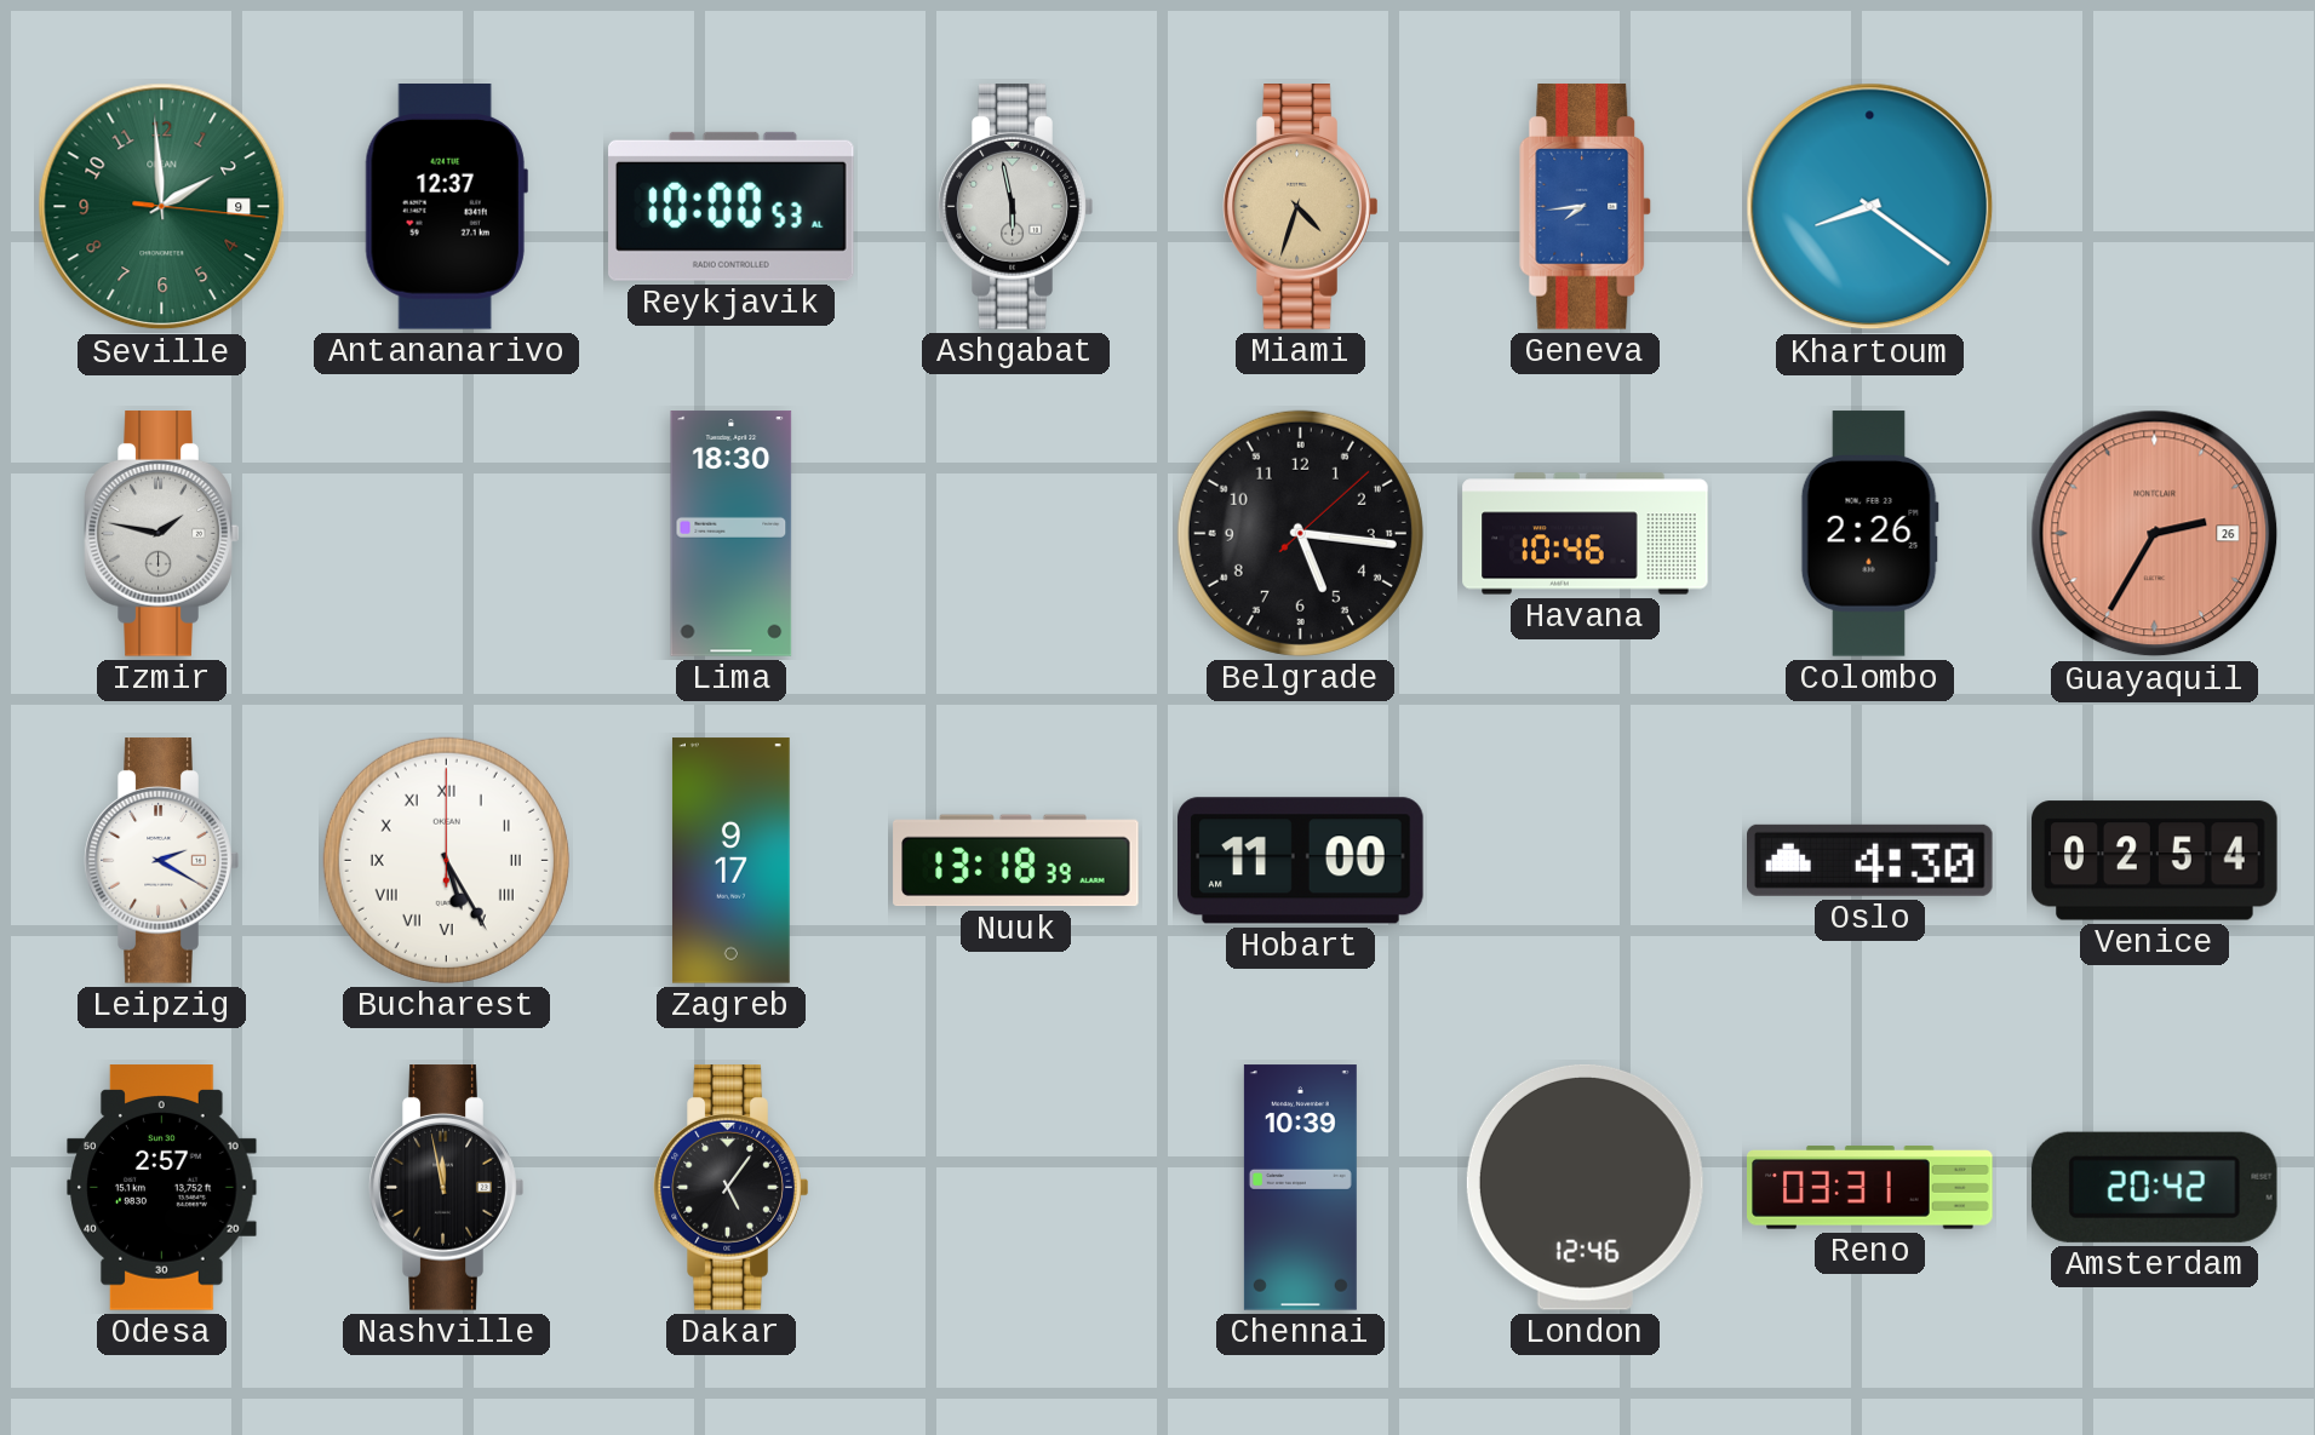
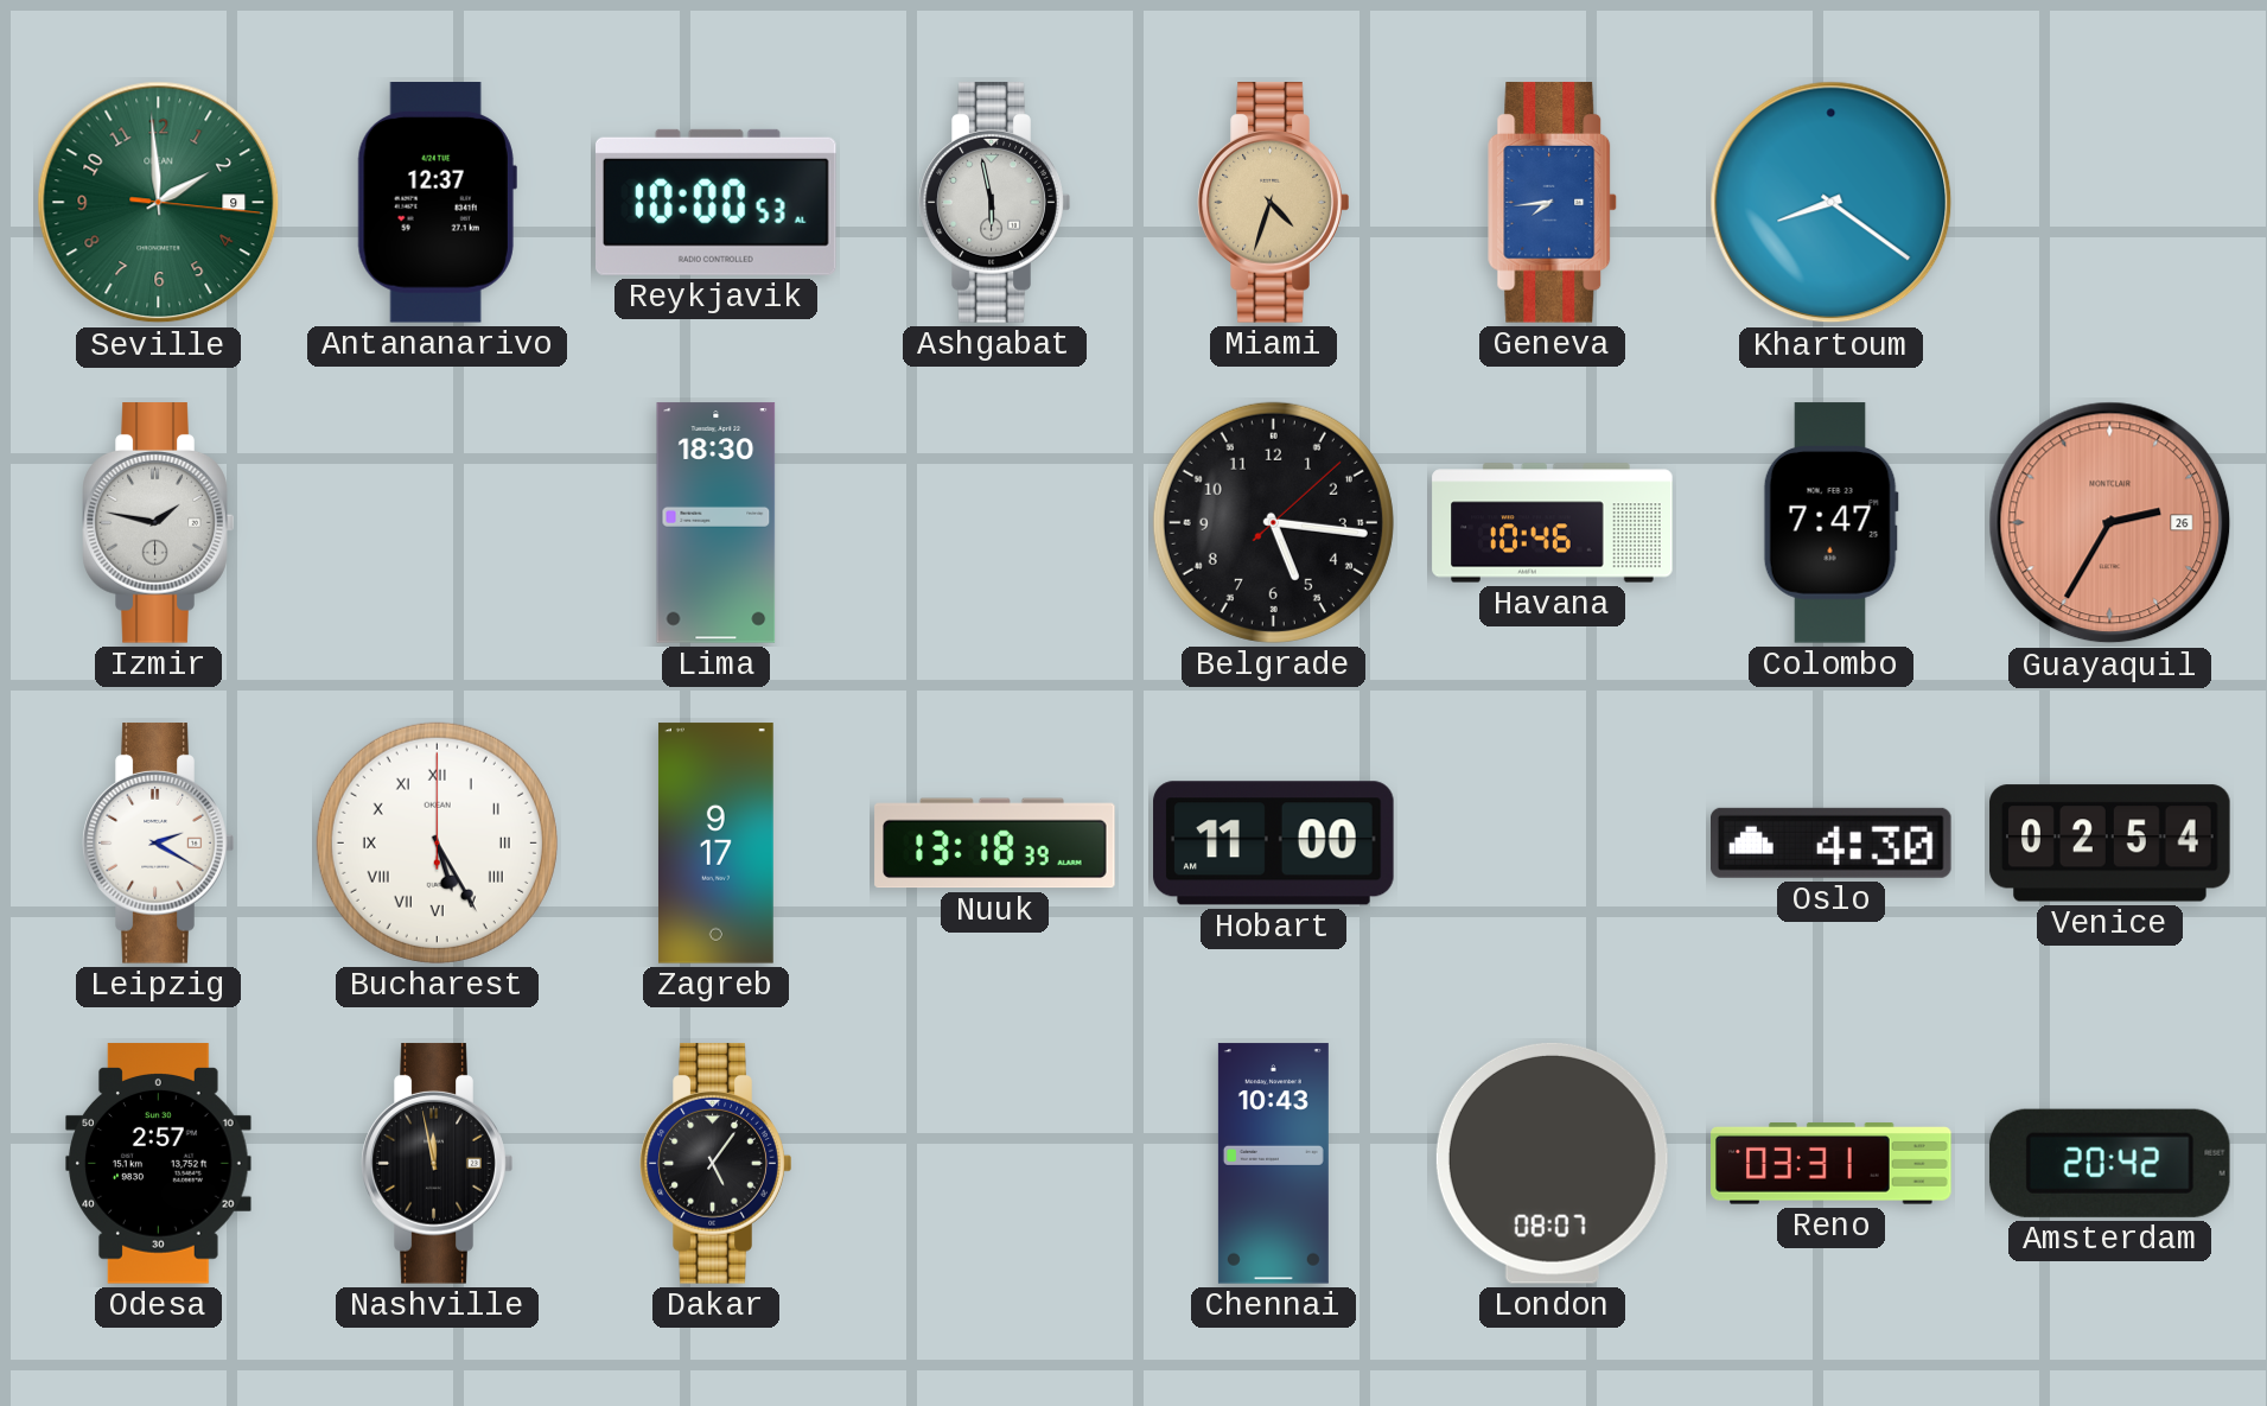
Colombo: 2:26 -> 7:47
Chennai: 10:39 -> 10:43
London: 12:46 -> 08:07
